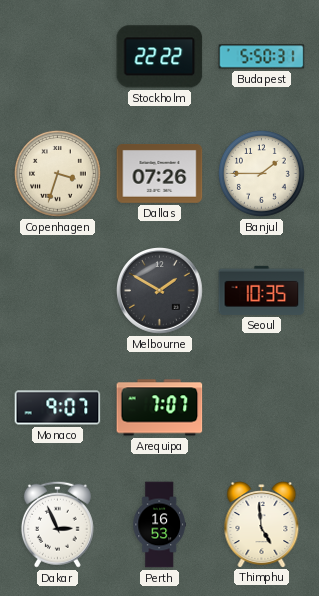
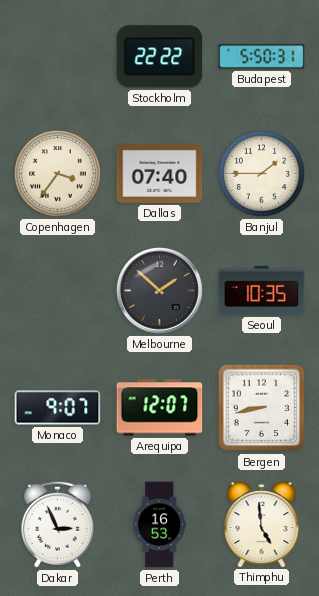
Copenhagen: 3:33 -> 3:36
Dallas: 07:26 -> 07:40
Melbourne: 1:50 -> 1:52
Arequipa: 7:07 -> 12:07
Bergen: none -> 8:43
